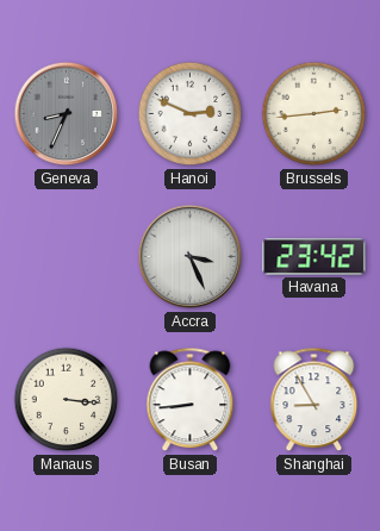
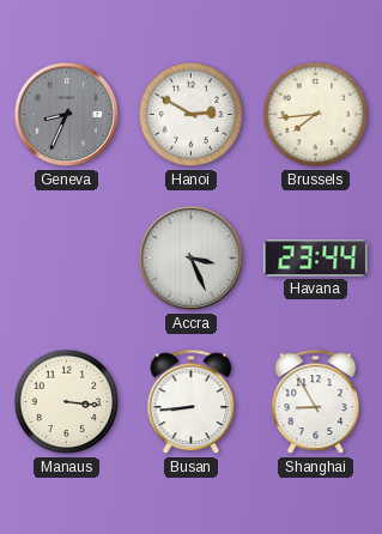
Hanoi: 2:49 -> 2:50
Brussels: 2:44 -> 7:44
Havana: 23:42 -> 23:44
